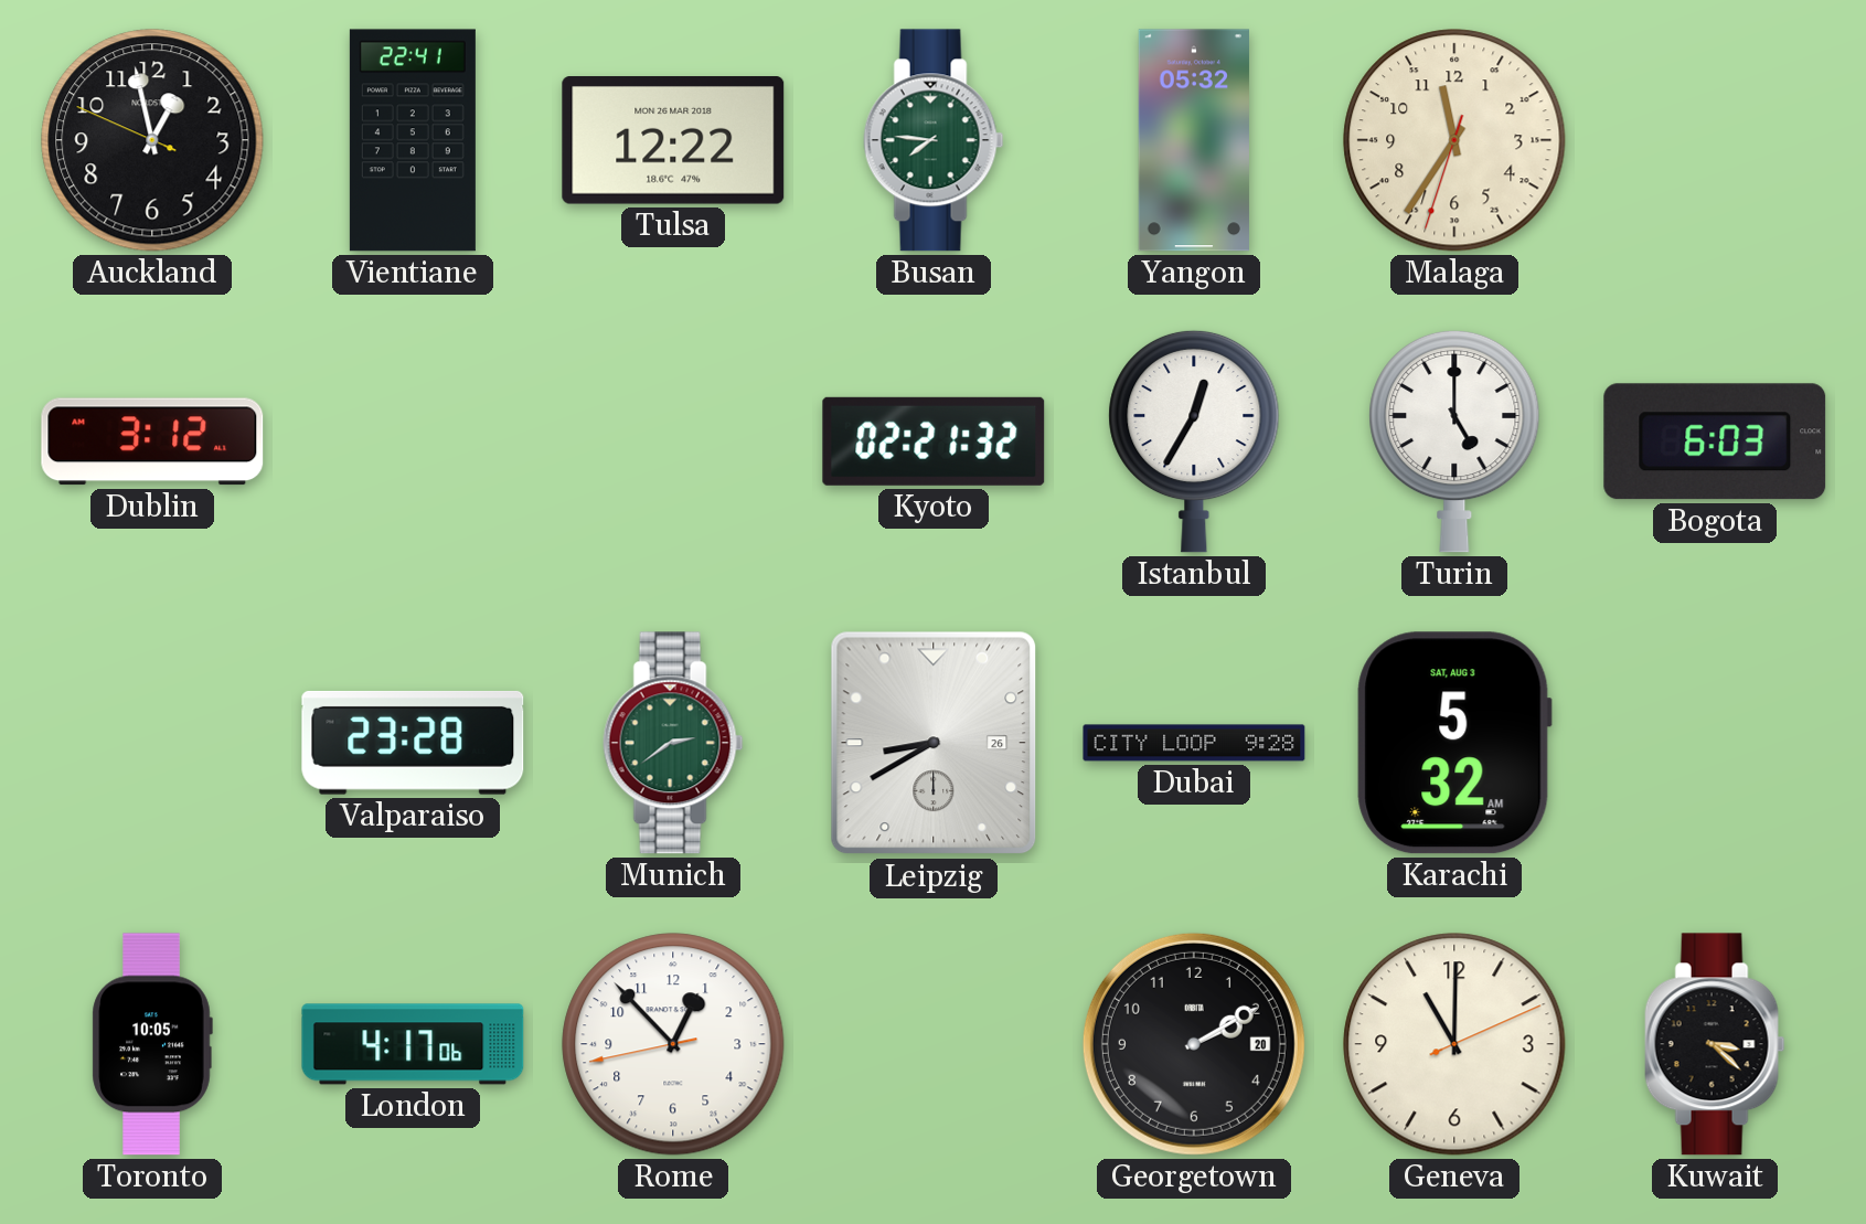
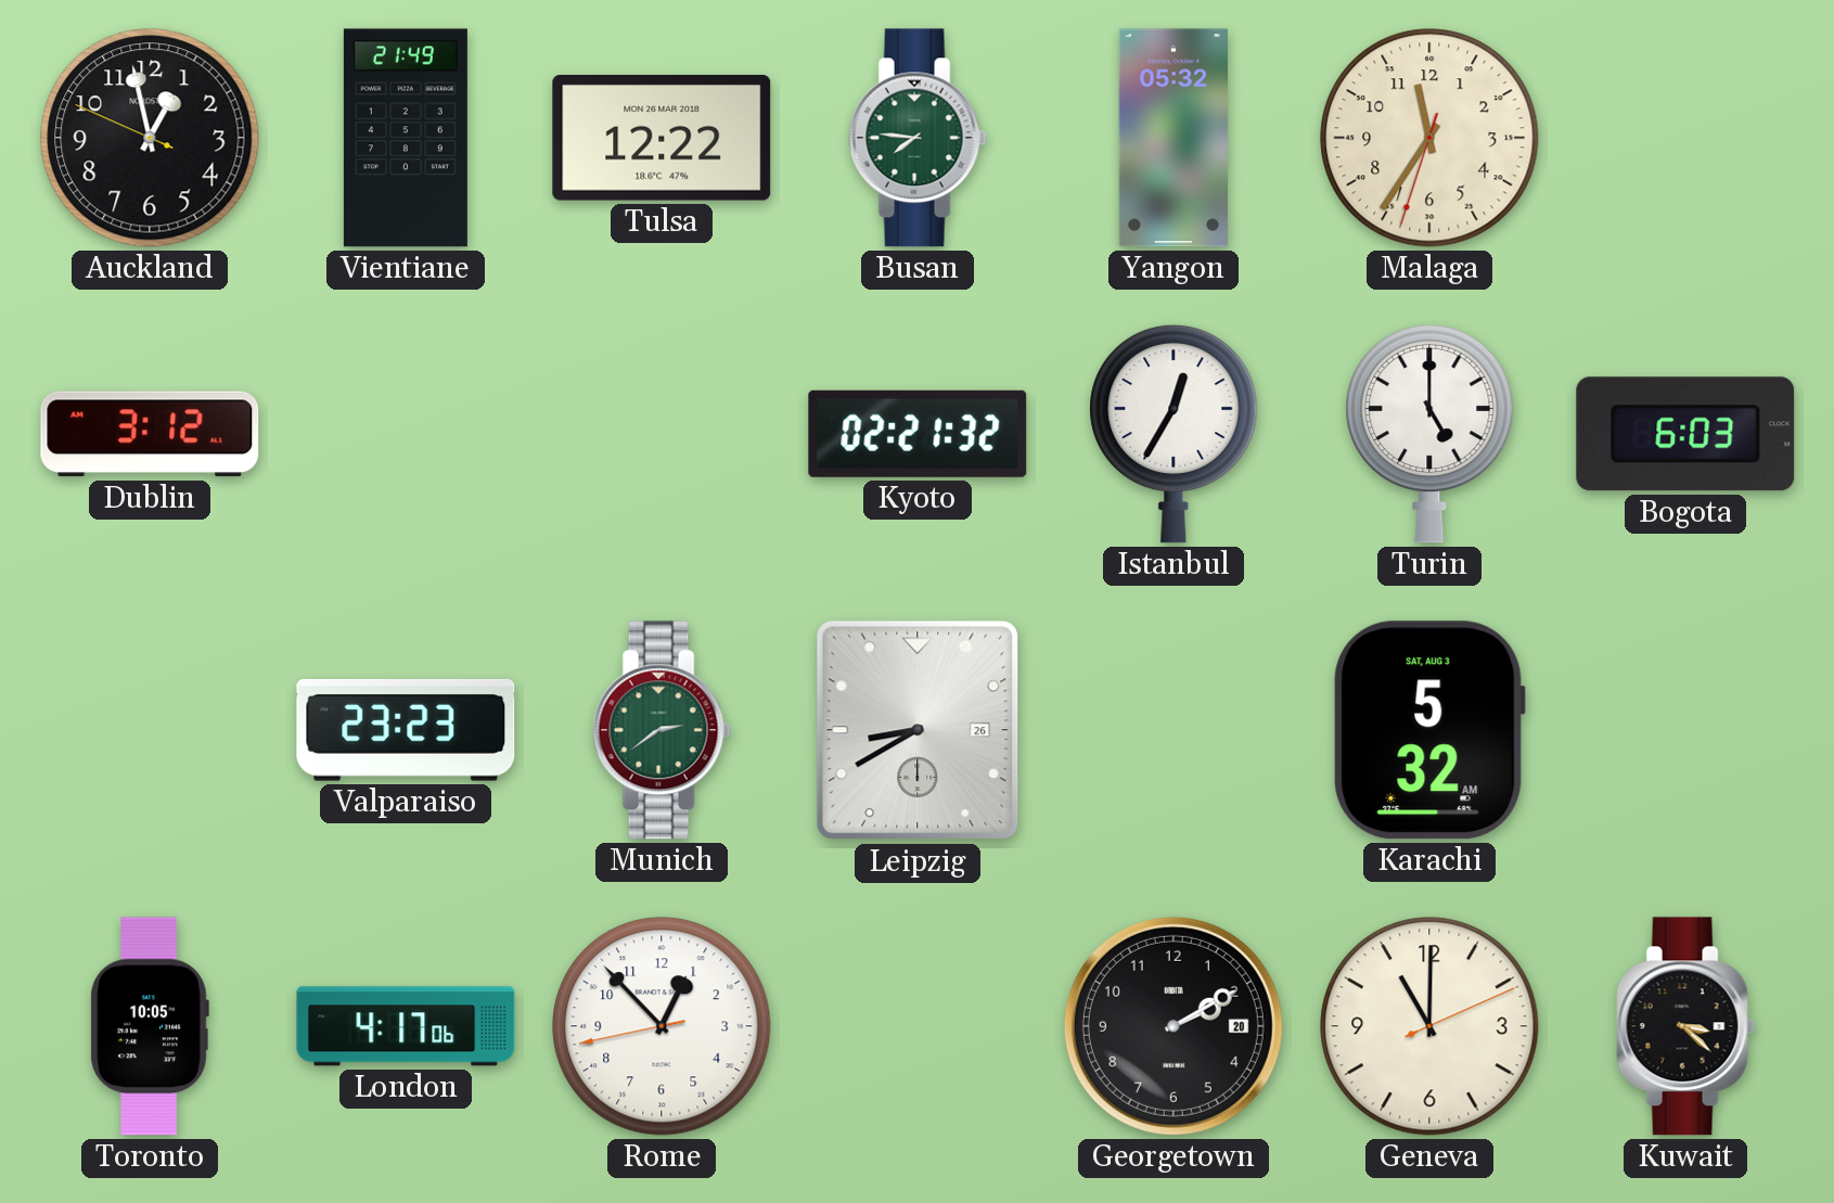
Vientiane: 22:41 -> 21:49
Valparaiso: 23:28 -> 23:23
Dubai: 9:28 -> none
